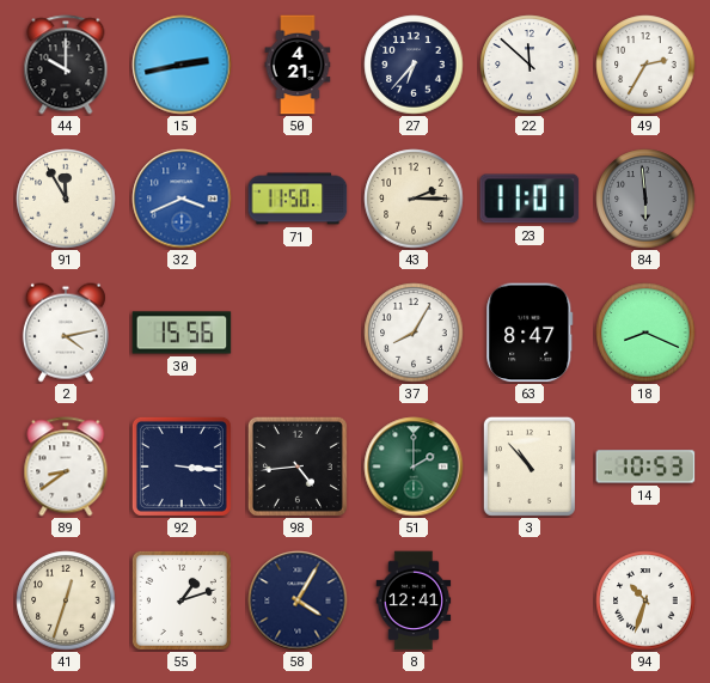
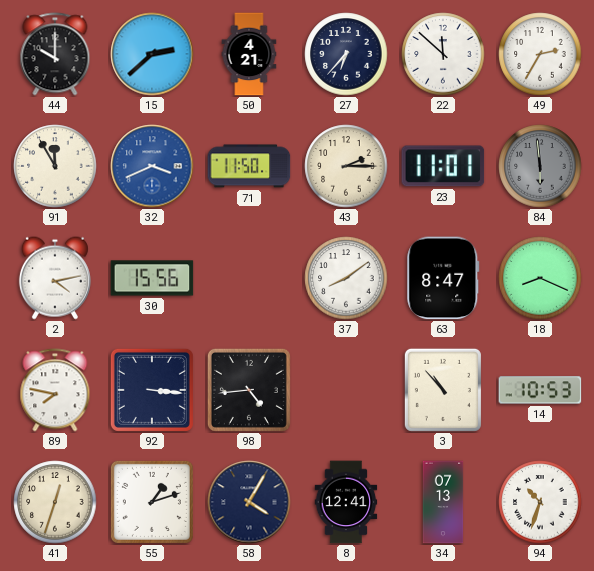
15: 2:43 -> 2:38
37: 8:05 -> 8:09
89: 8:39 -> 7:47
51: 2:00 -> none
34: none -> 07:13
